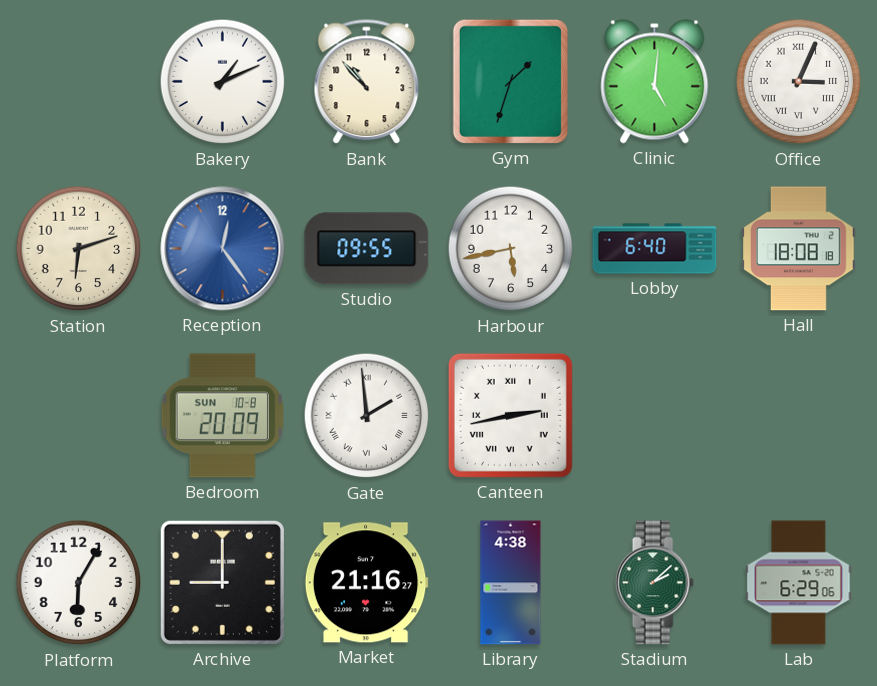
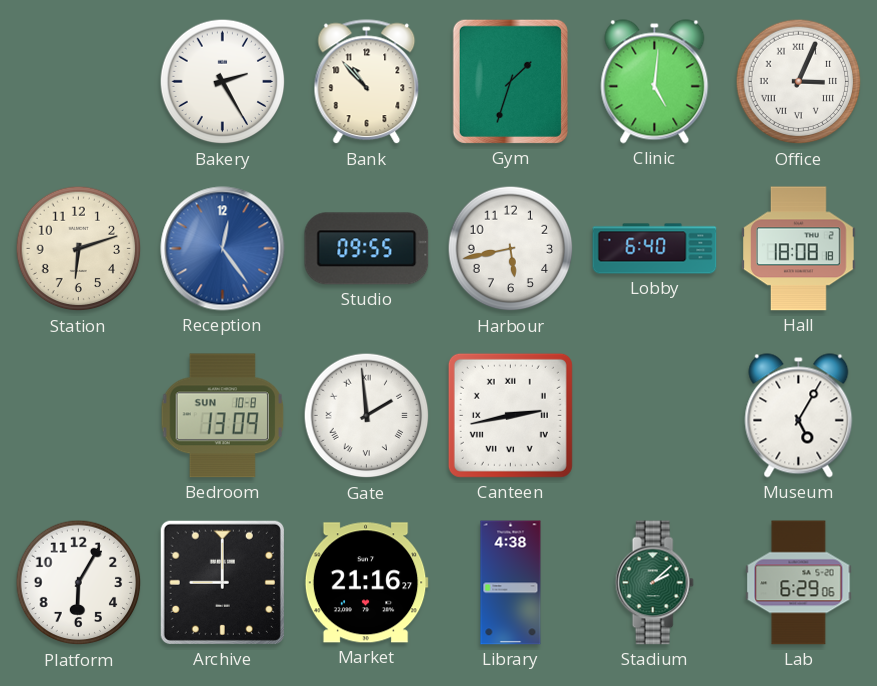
Bakery: 1:11 -> 2:25
Bedroom: 20:09 -> 13:09
Museum: none -> 5:05
